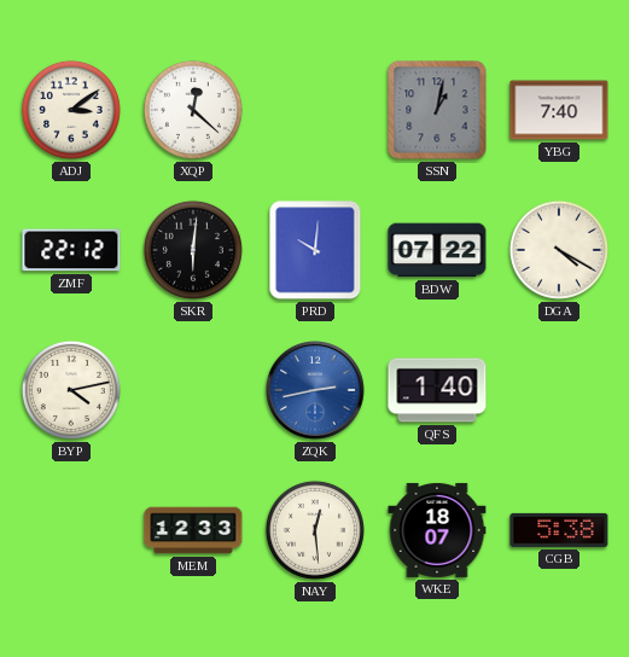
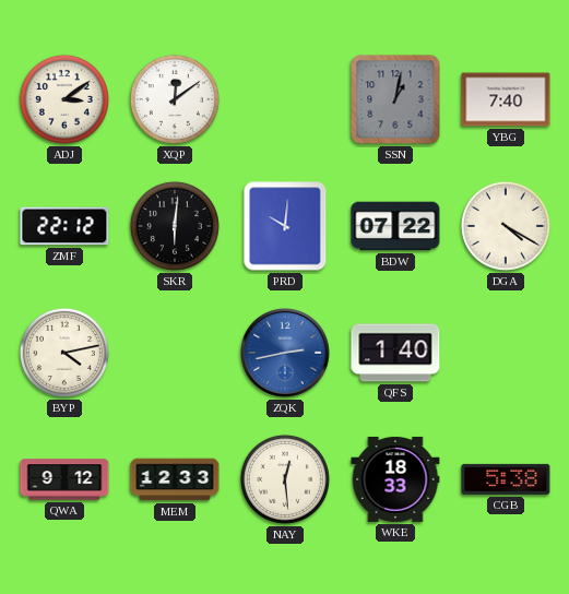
XQP: 12:22 -> 12:09
QWA: none -> 9:12
WKE: 18:07 -> 18:33
